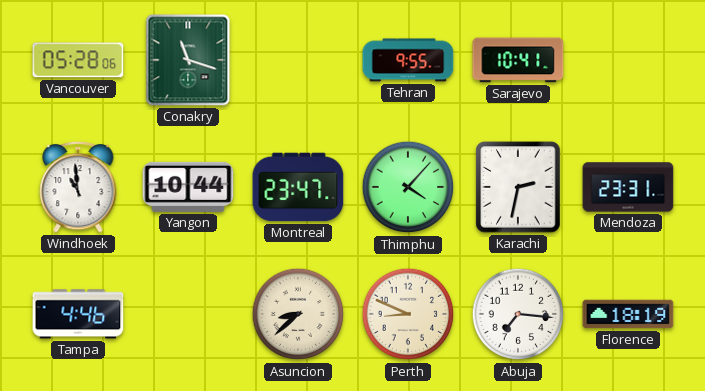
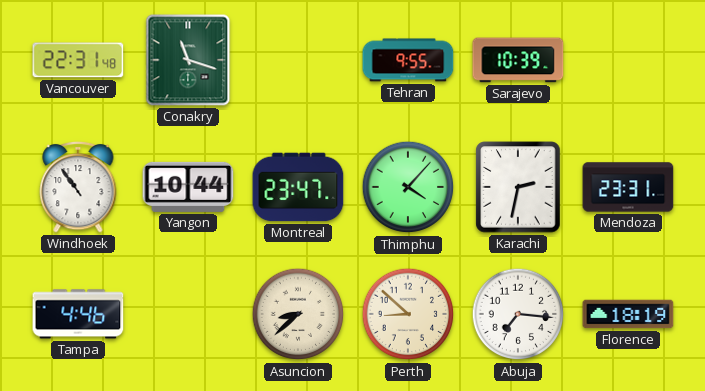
Vancouver: 05:28 -> 22:31
Sarajevo: 10:41 -> 10:39
Windhoek: 10:59 -> 10:54
Perth: 8:49 -> 8:52
